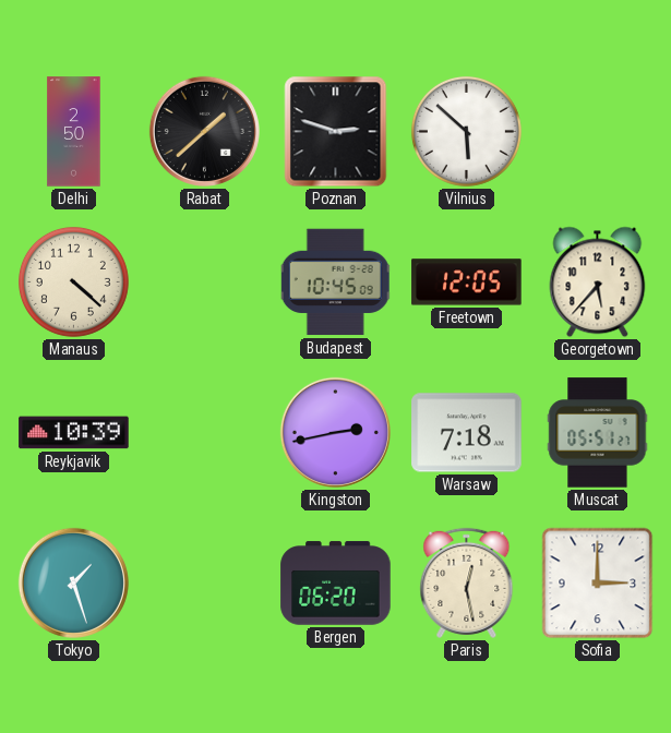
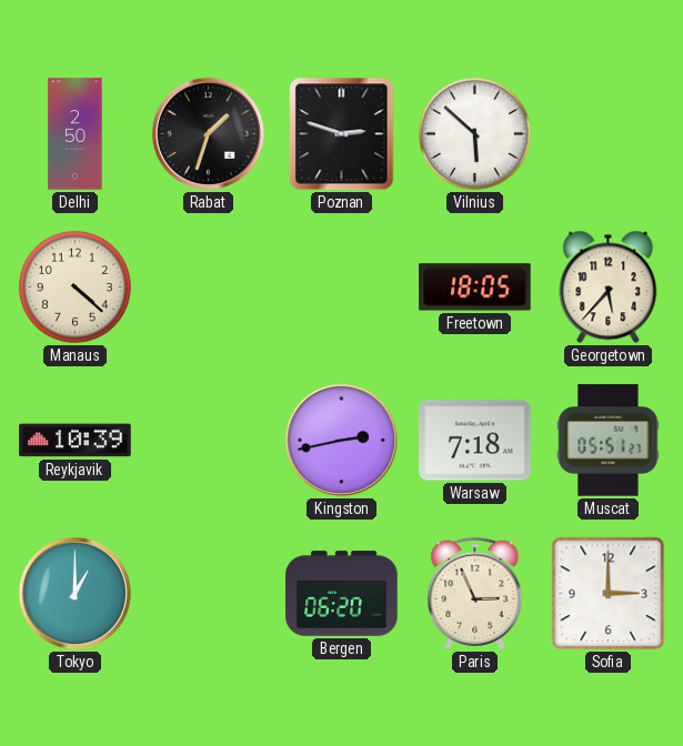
Rabat: 1:38 -> 1:33
Budapest: 10:45 -> none
Freetown: 12:05 -> 18:05
Tokyo: 1:27 -> 1:00
Paris: 12:28 -> 2:56
